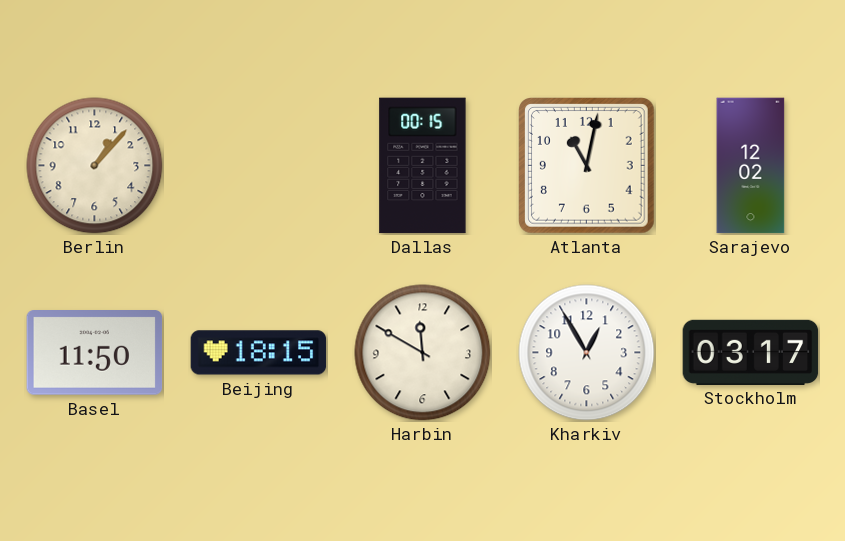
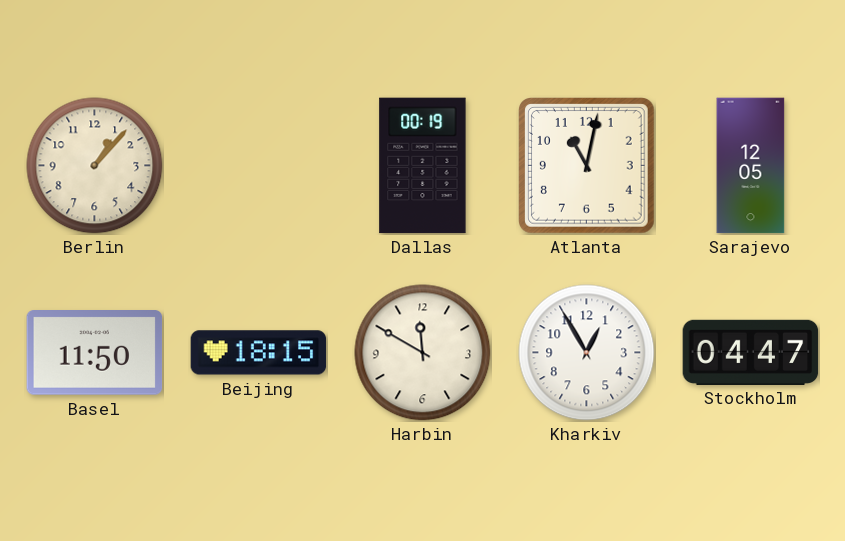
Dallas: 00:15 -> 00:19
Sarajevo: 12:02 -> 12:05
Stockholm: 03:17 -> 04:47
